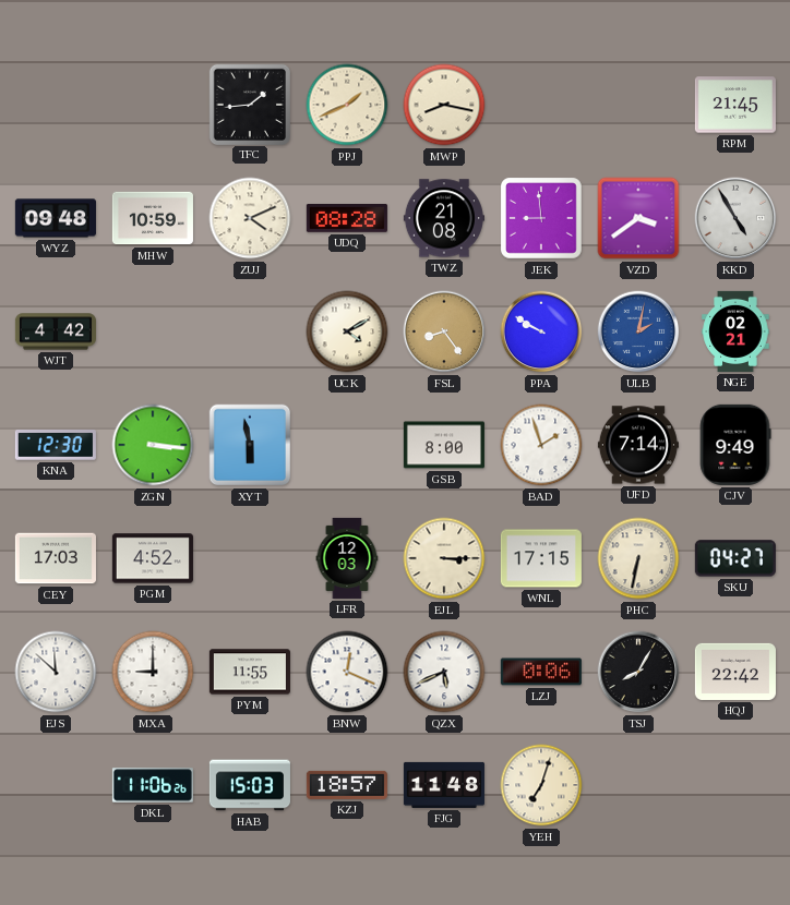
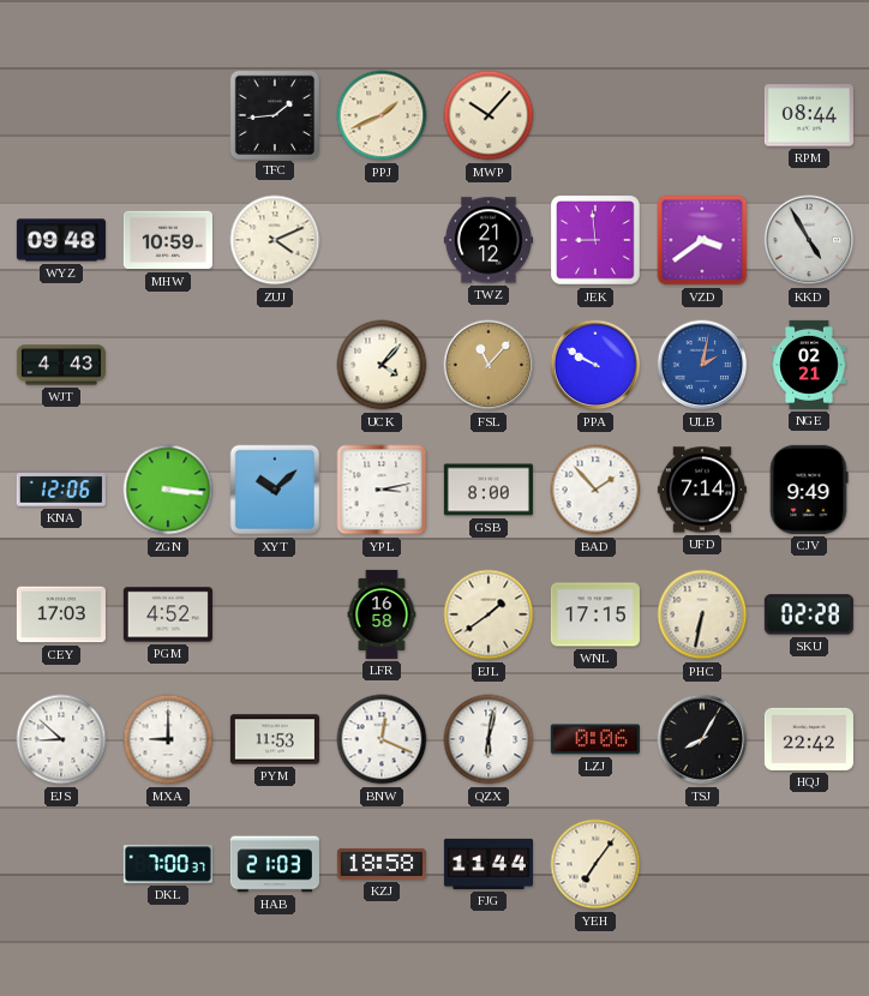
MWP: 8:17 -> 10:07
RPM: 21:45 -> 08:44
UDQ: 08:28 -> none
TWZ: 21:08 -> 21:12
WJT: 4:42 -> 4:43
UCK: 4:10 -> 4:07
FSL: 8:24 -> 11:07
KNA: 12:30 -> 12:06
XYT: 5:58 -> 10:08
YPL: none -> 3:13
BAD: 1:57 -> 1:53
LFR: 12:03 -> 16:58
EJL: 3:15 -> 1:39
SKU: 04:27 -> 02:28
EJS: 11:52 -> 8:52
PYM: 11:55 -> 11:53
QZX: 5:41 -> 6:02
DKL: 11:06 -> 7:00
HAB: 15:03 -> 21:03
KZJ: 18:57 -> 18:58
FJG: 11:48 -> 11:44
YEH: 7:03 -> 7:06
